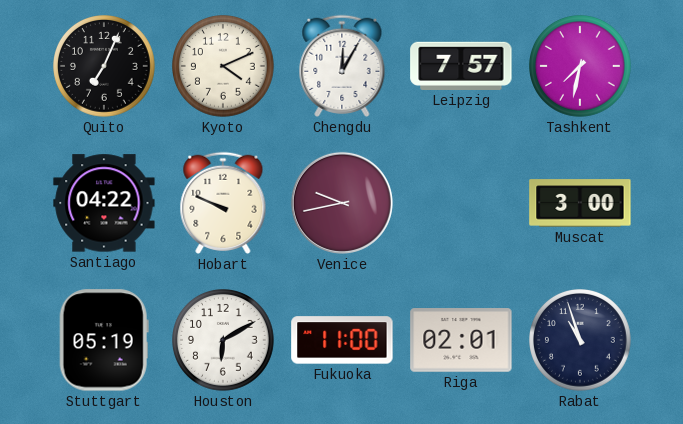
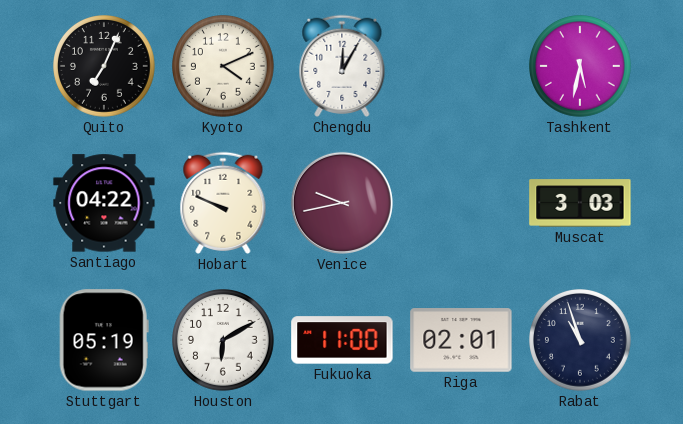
Leipzig: 7:57 -> none
Tashkent: 7:32 -> 5:32
Muscat: 3:00 -> 3:03
